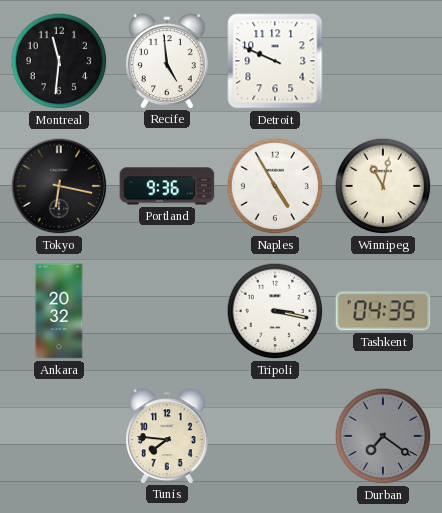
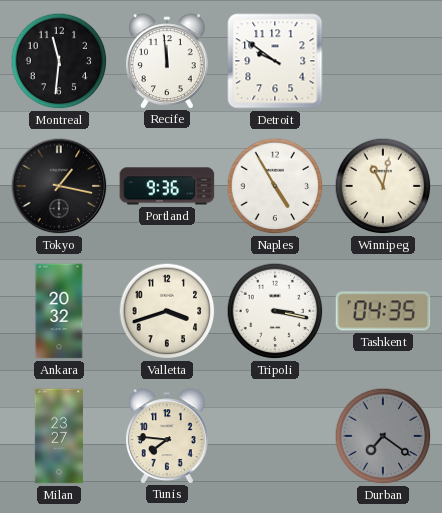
Recife: 4:59 -> 11:59
Detroit: 9:49 -> 9:51
Tokyo: 6:17 -> 1:17
Valletta: none -> 3:42
Milan: none -> 23:27
